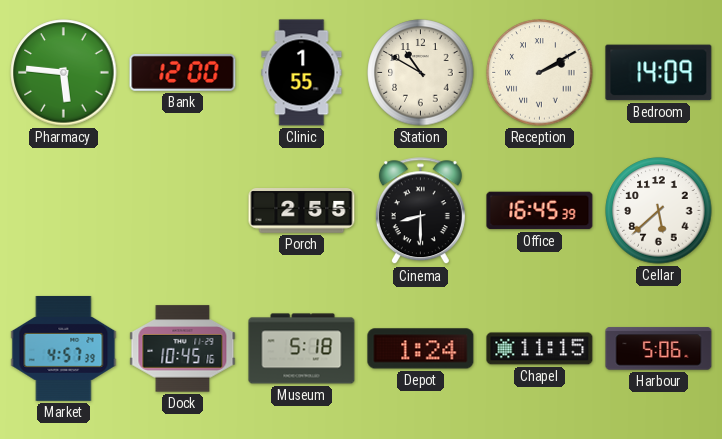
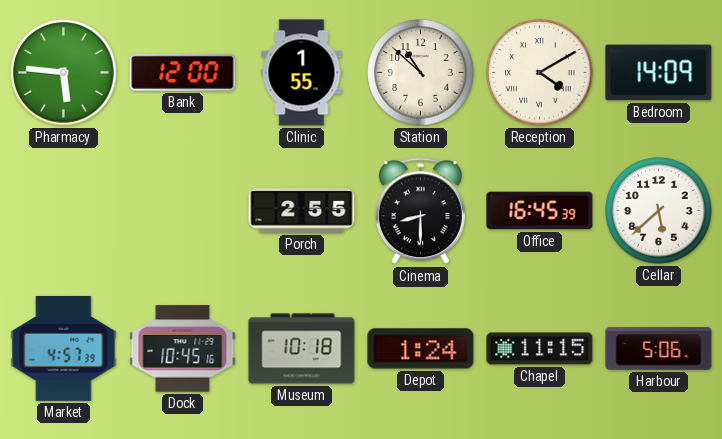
Station: 10:50 -> 10:52
Reception: 2:10 -> 4:10
Museum: 5:18 -> 10:18
